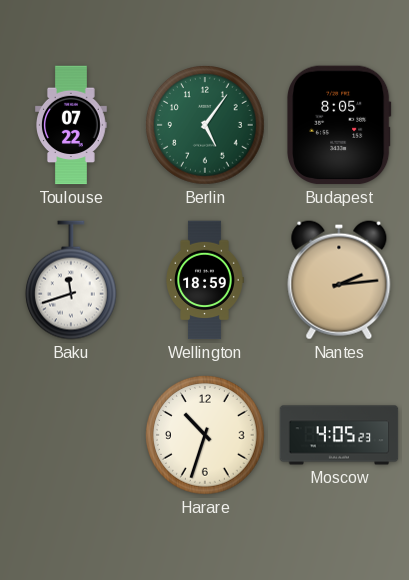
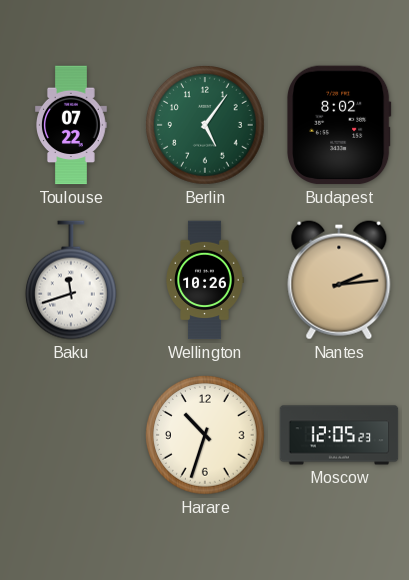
Budapest: 8:05 -> 8:02
Wellington: 18:59 -> 10:26
Moscow: 4:05 -> 12:05
